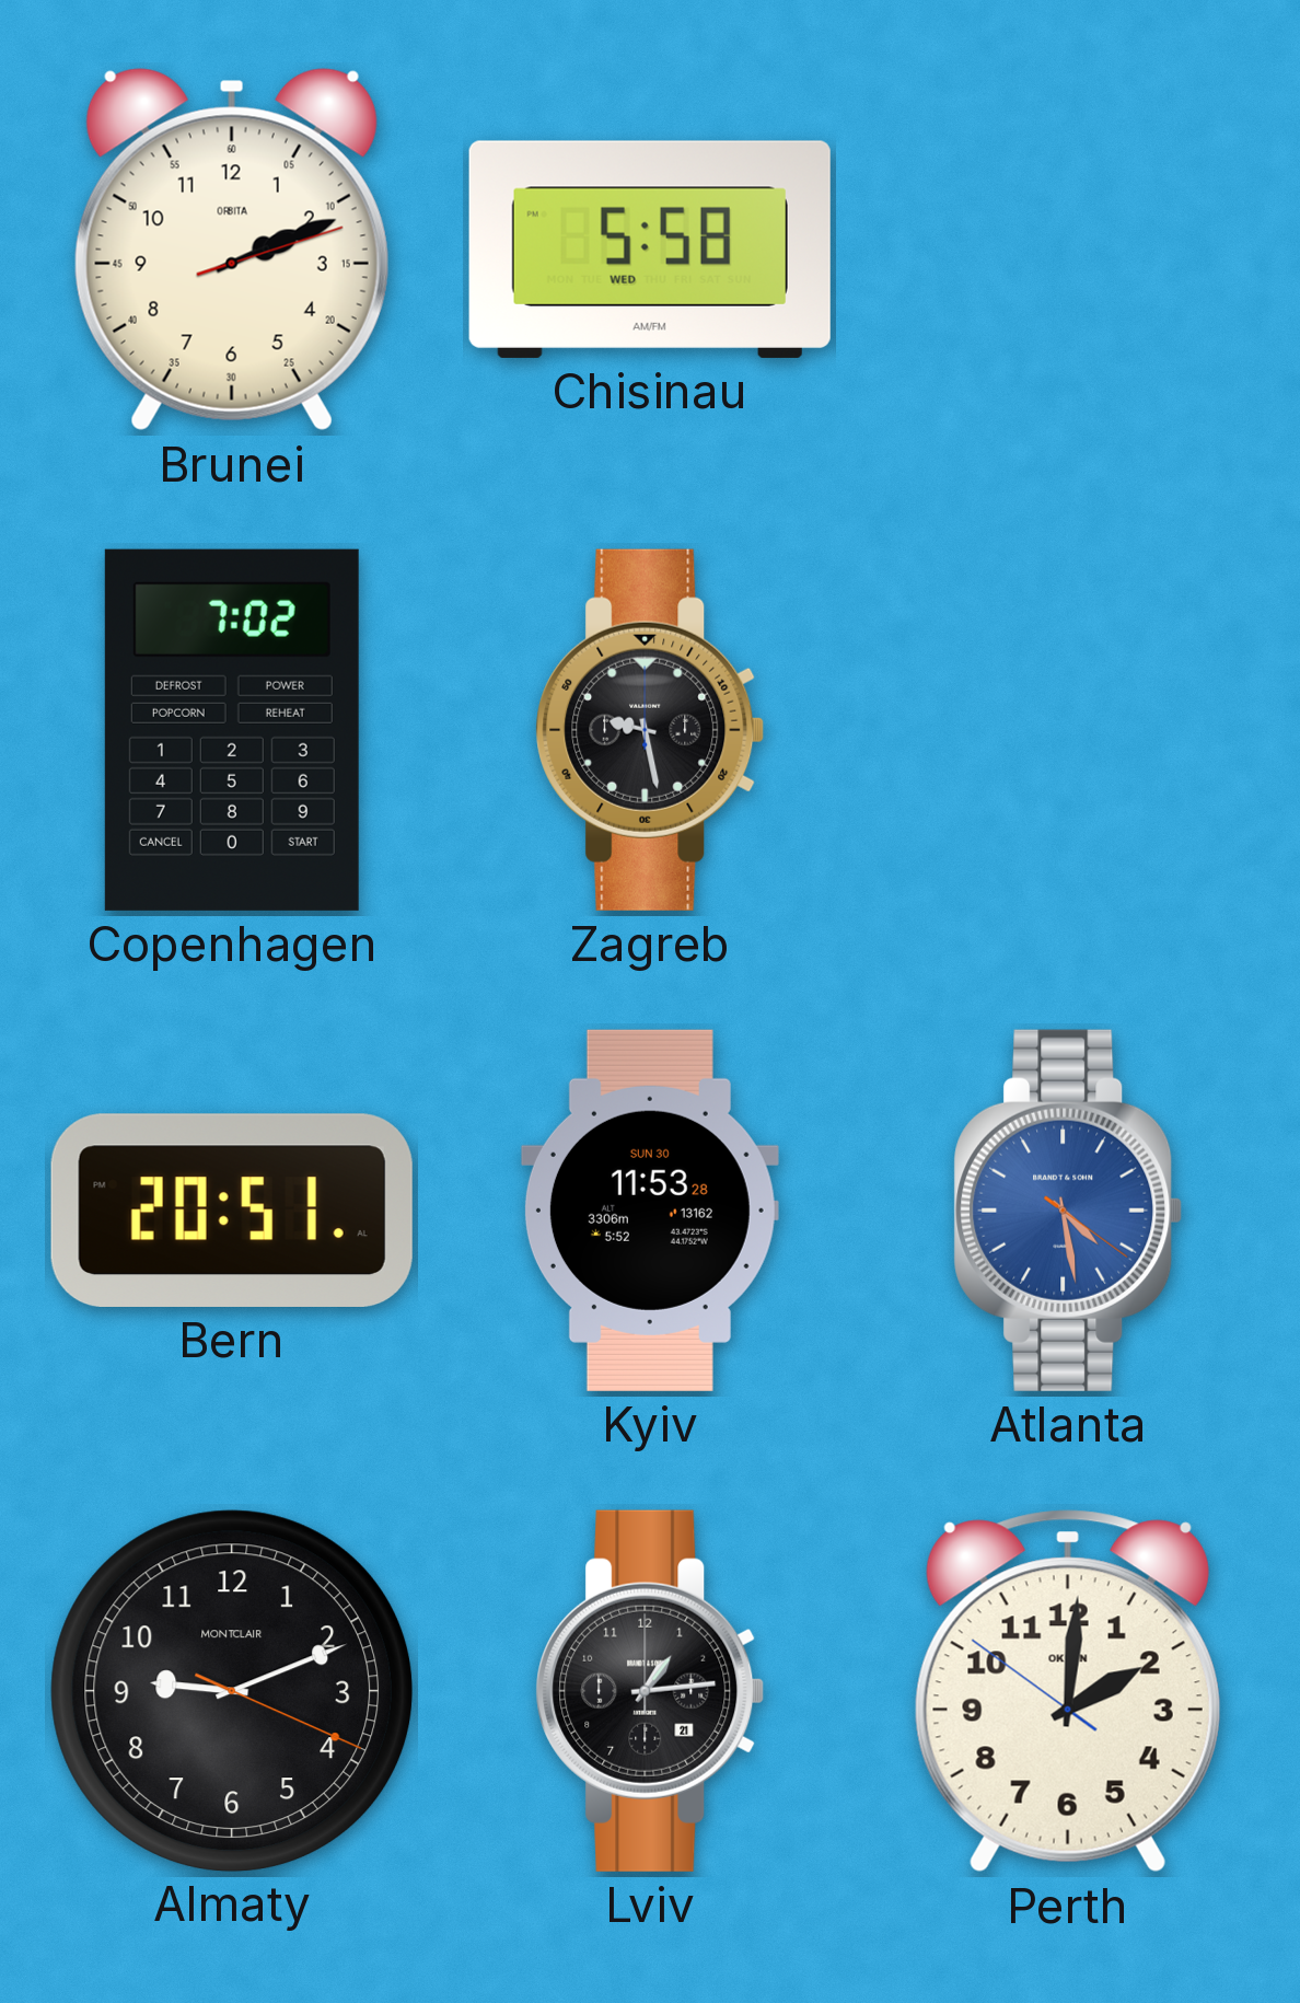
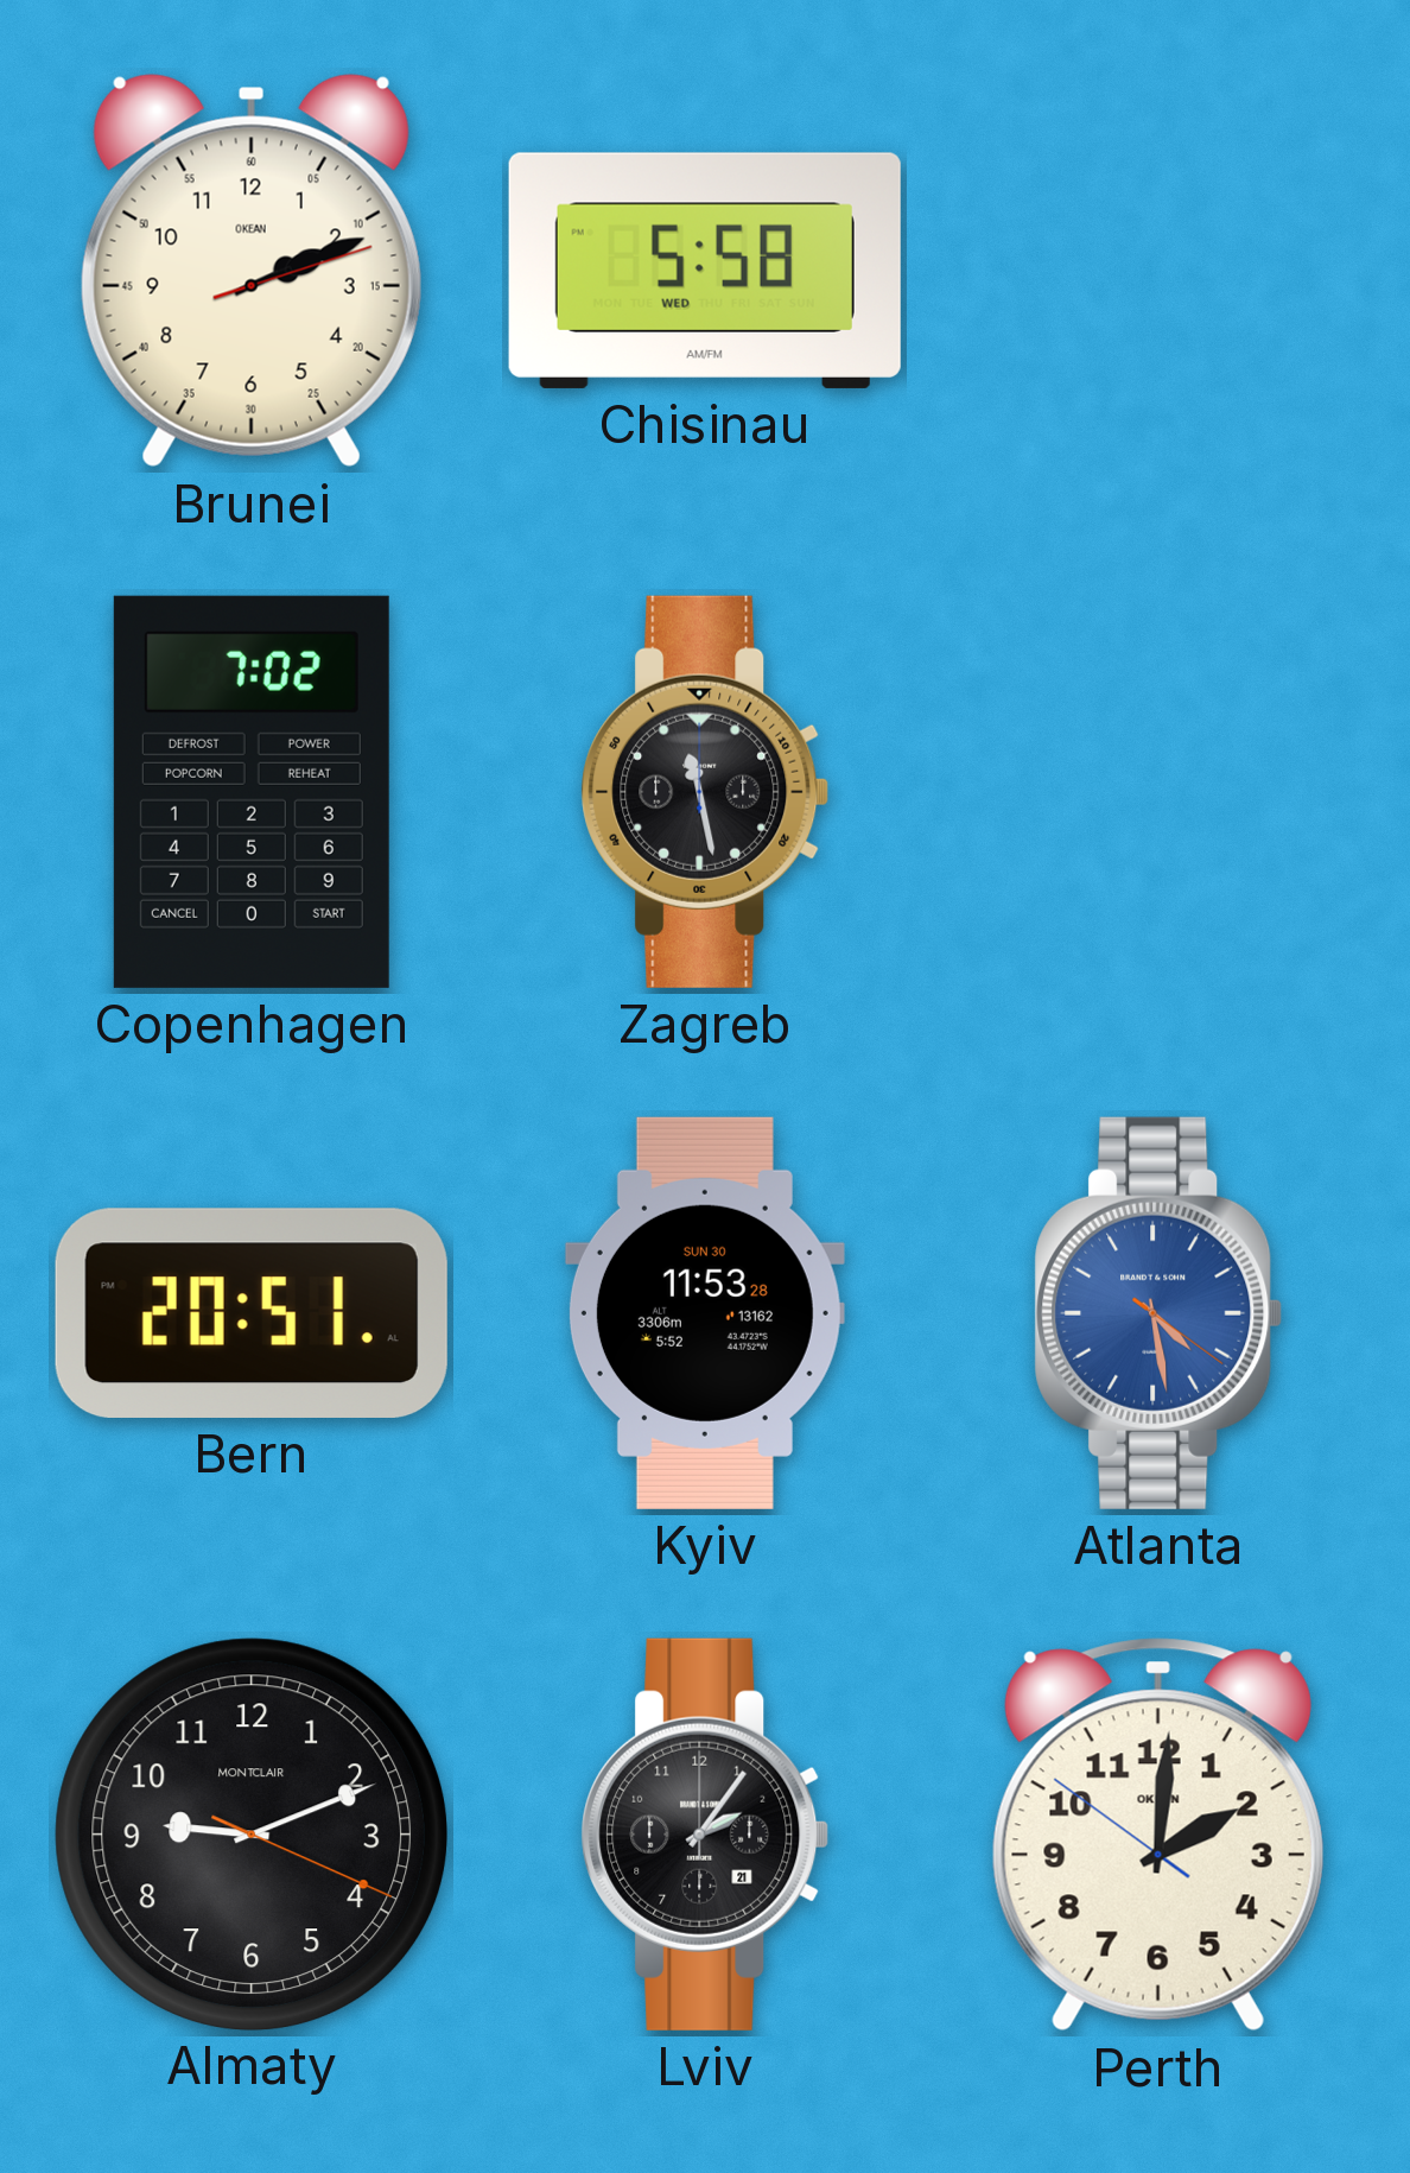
Brunei brand: ORBITA -> OKEAN
Zagreb: 9:28 -> 11:28
Lviv: 1:14 -> 2:06
